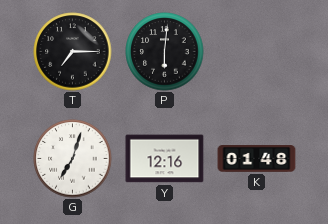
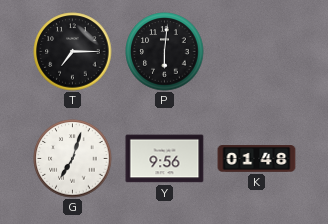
Y: 12:16 -> 9:56
